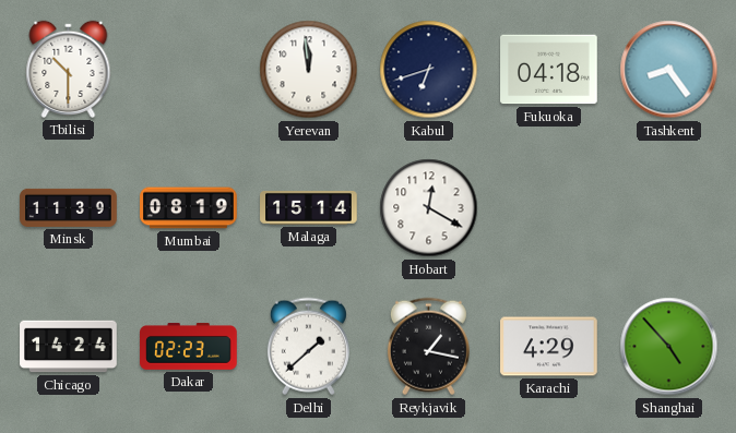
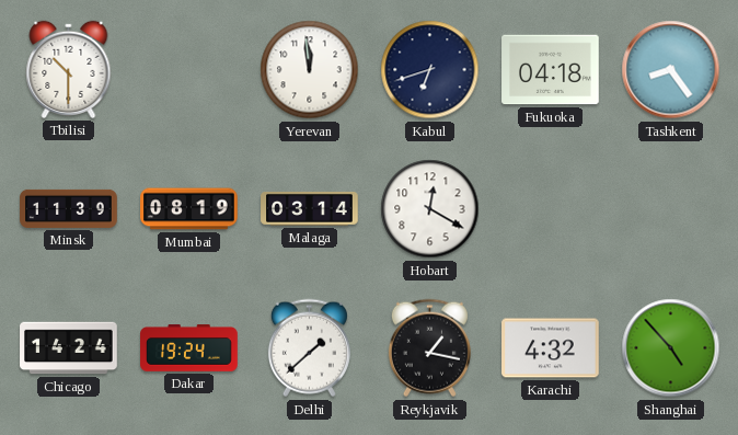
Malaga: 15:14 -> 03:14
Dakar: 02:23 -> 19:24
Karachi: 4:29 -> 4:32
